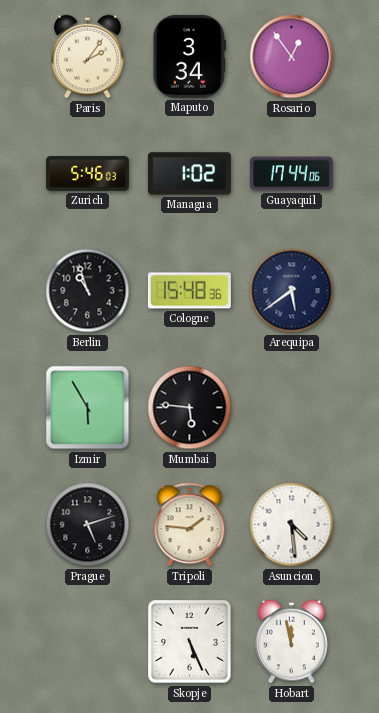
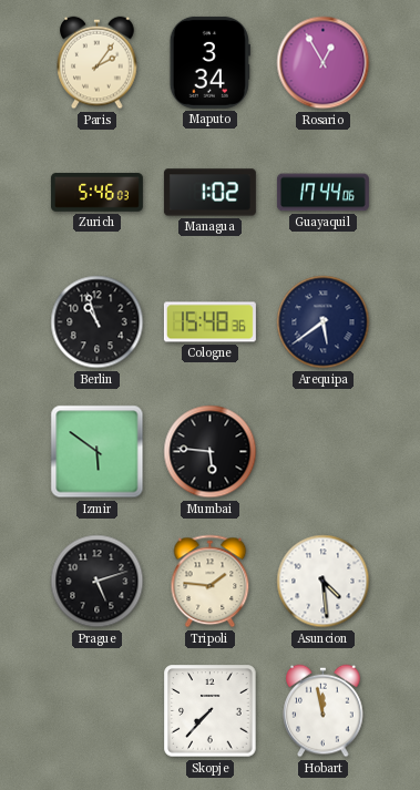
Rosario: 12:54 -> 12:55
Izmir: 5:55 -> 5:51
Skopje: 5:26 -> 7:37
